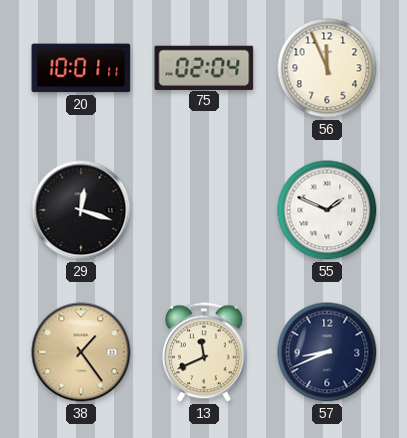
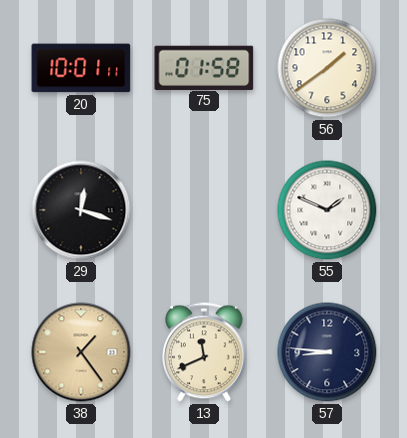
75: 02:04 -> 01:58
56: 11:56 -> 1:39
57: 8:41 -> 8:46
